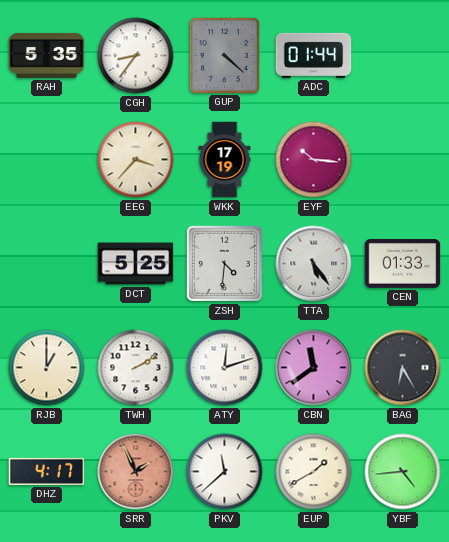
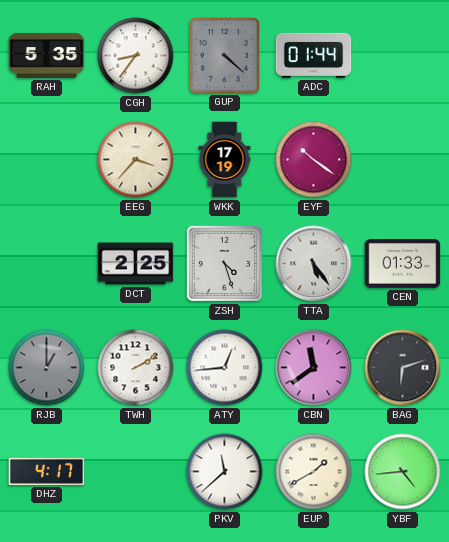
EYF: 10:16 -> 10:21
DCT: 5:25 -> 2:25
ZSH: 4:31 -> 4:27
RJB dial: cream -> grey
ATY: 12:12 -> 12:44
BAG: 6:25 -> 6:12
SRR: 1:56 -> none
